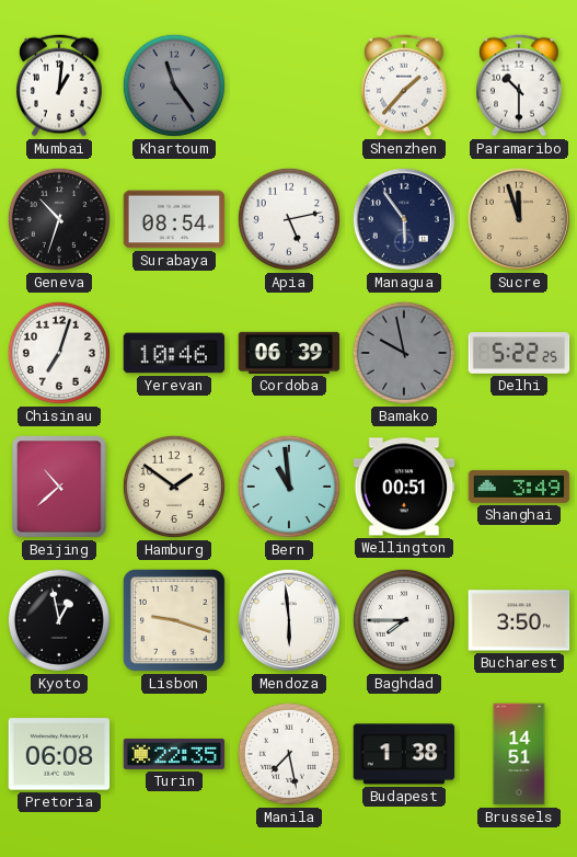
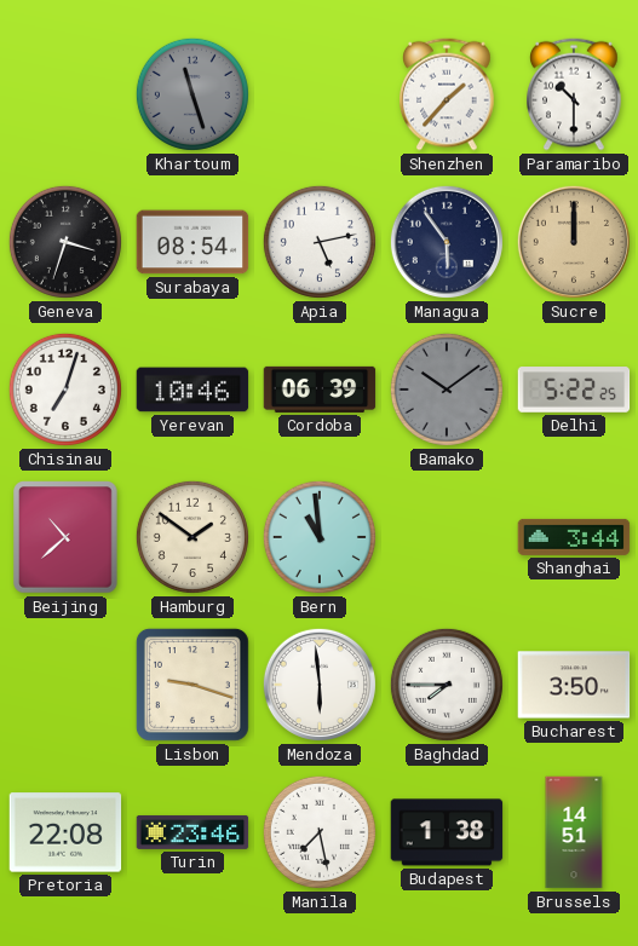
Mumbai: 1:01 -> none
Khartoum: 11:24 -> 11:27
Geneva: 10:33 -> 3:33
Sucre: 11:57 -> 12:00
Bamako: 9:58 -> 10:09
Wellington: 00:51 -> none
Shanghai: 3:49 -> 3:44
Kyoto: 12:58 -> none
Pretoria: 06:08 -> 22:08
Turin: 22:35 -> 23:46
